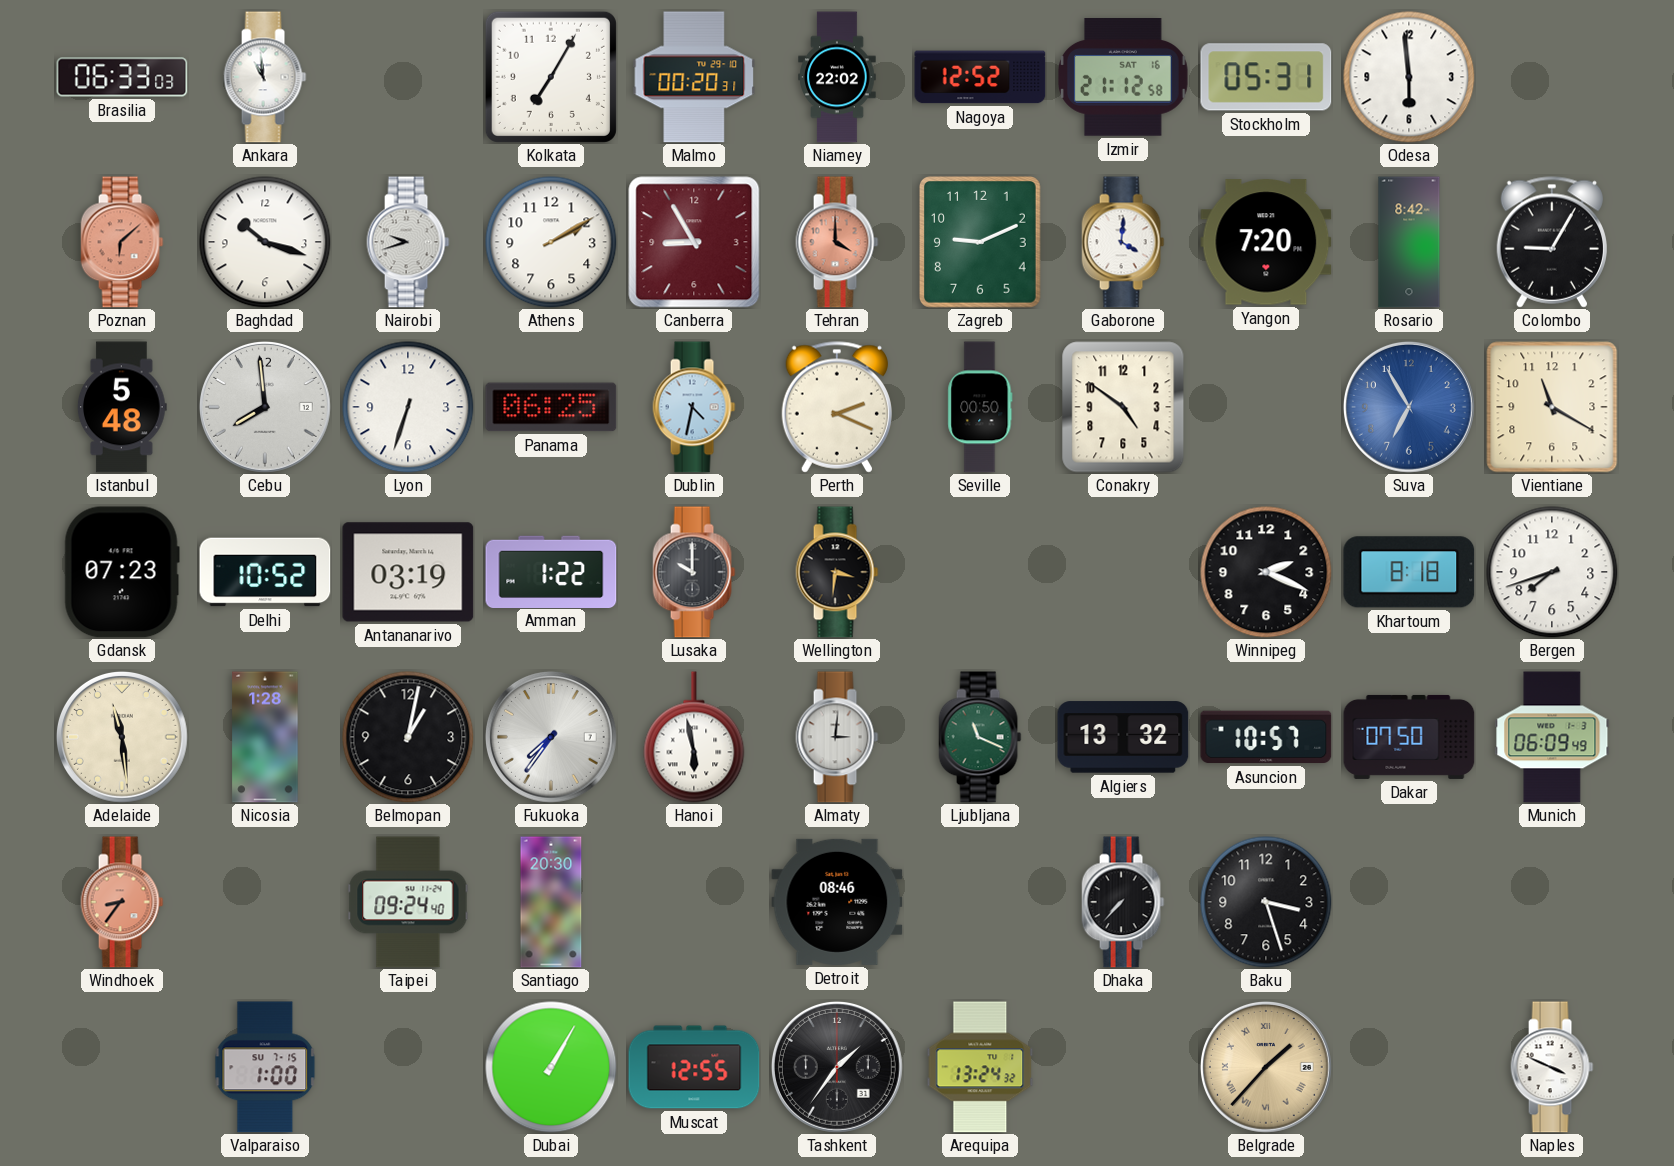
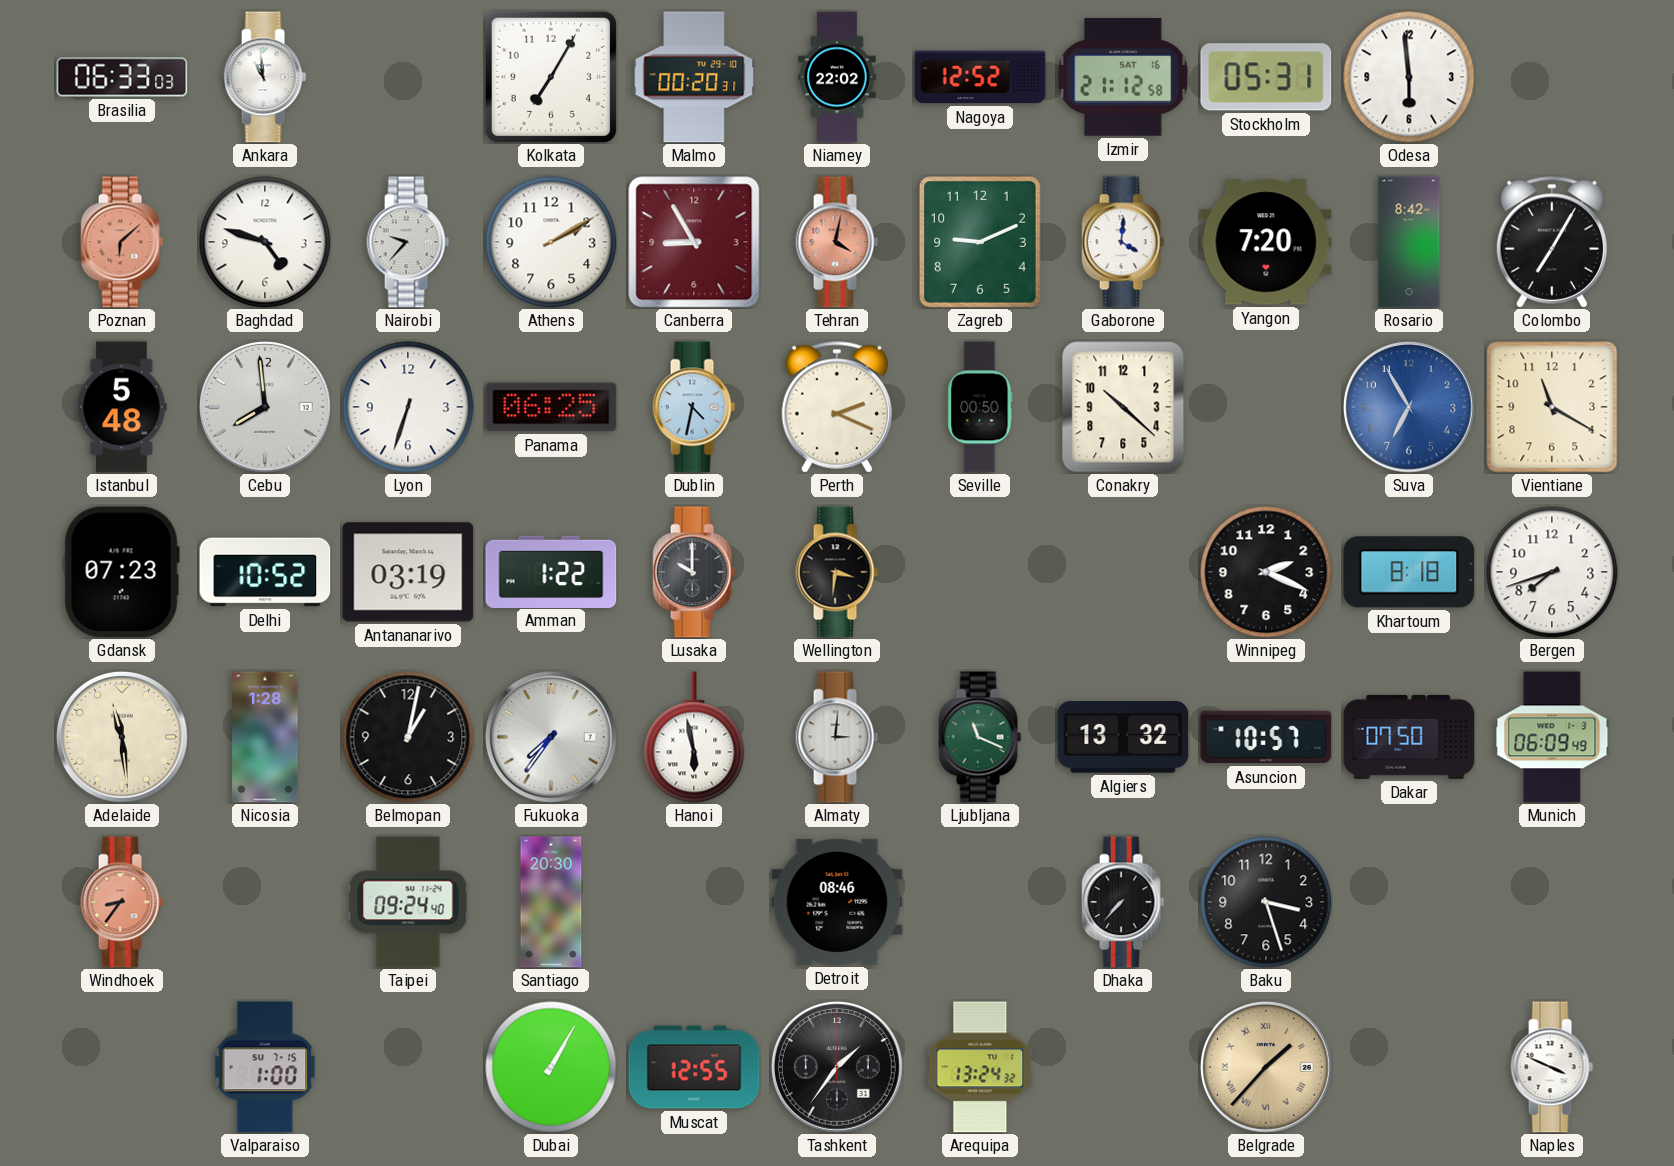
Baghdad: 10:18 -> 4:48
Nairobi: 9:42 -> 9:37
Tehran: 4:00 -> 4:02
Colombo: 9:05 -> 7:05
Conakry: 4:51 -> 10:22
